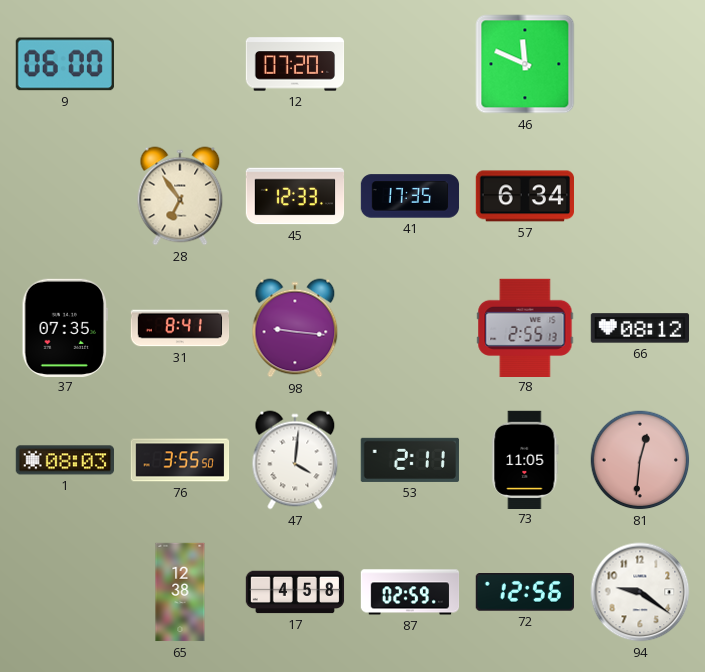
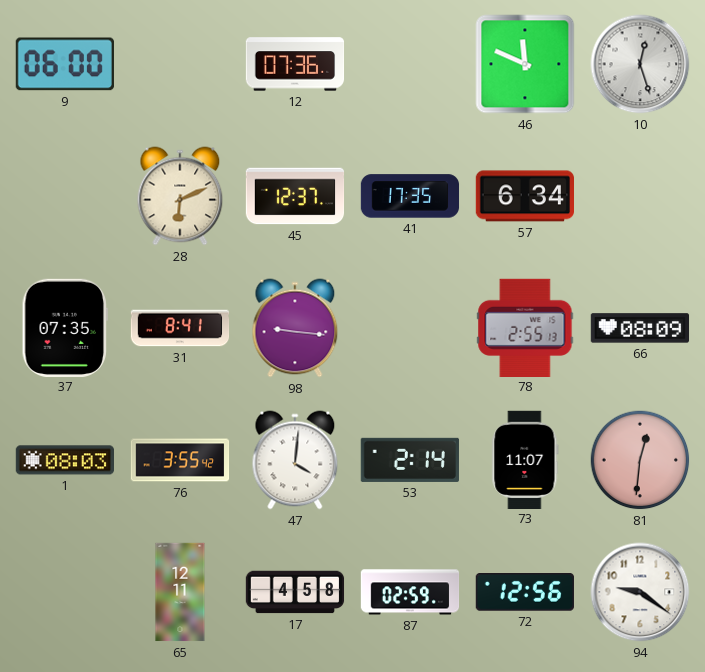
12: 07:20 -> 07:36
10: none -> 12:27
28: 6:54 -> 6:11
45: 12:33 -> 12:37
66: 08:12 -> 08:09
76: 3:55:50 -> 3:55:42
53: 2:11 -> 2:14
73: 11:05 -> 11:07
65: 12:38 -> 12:11
